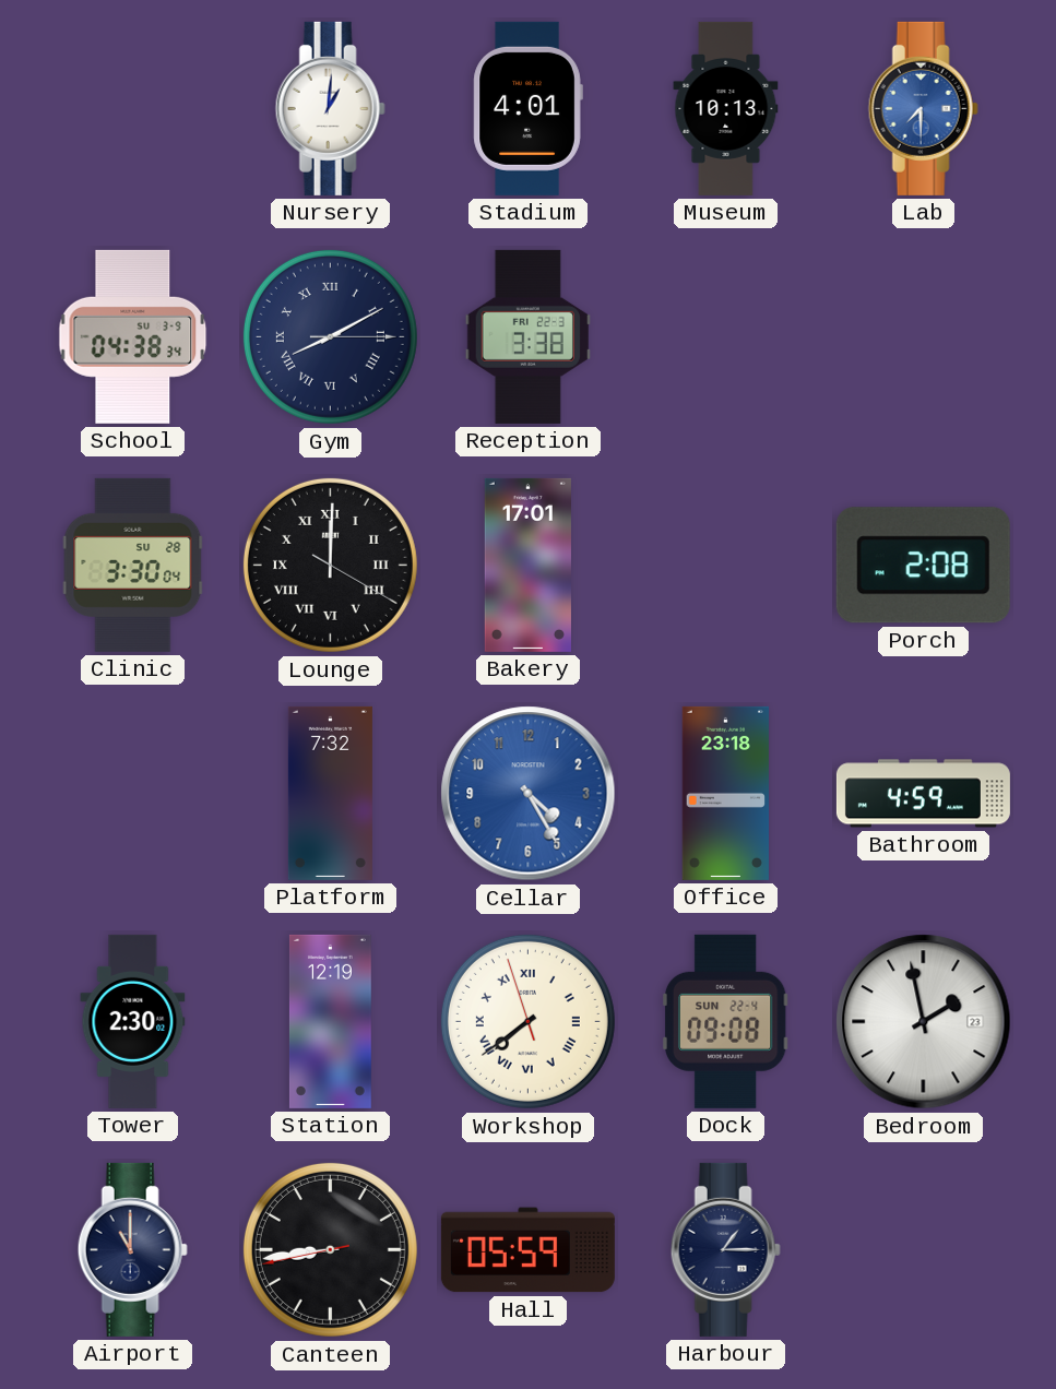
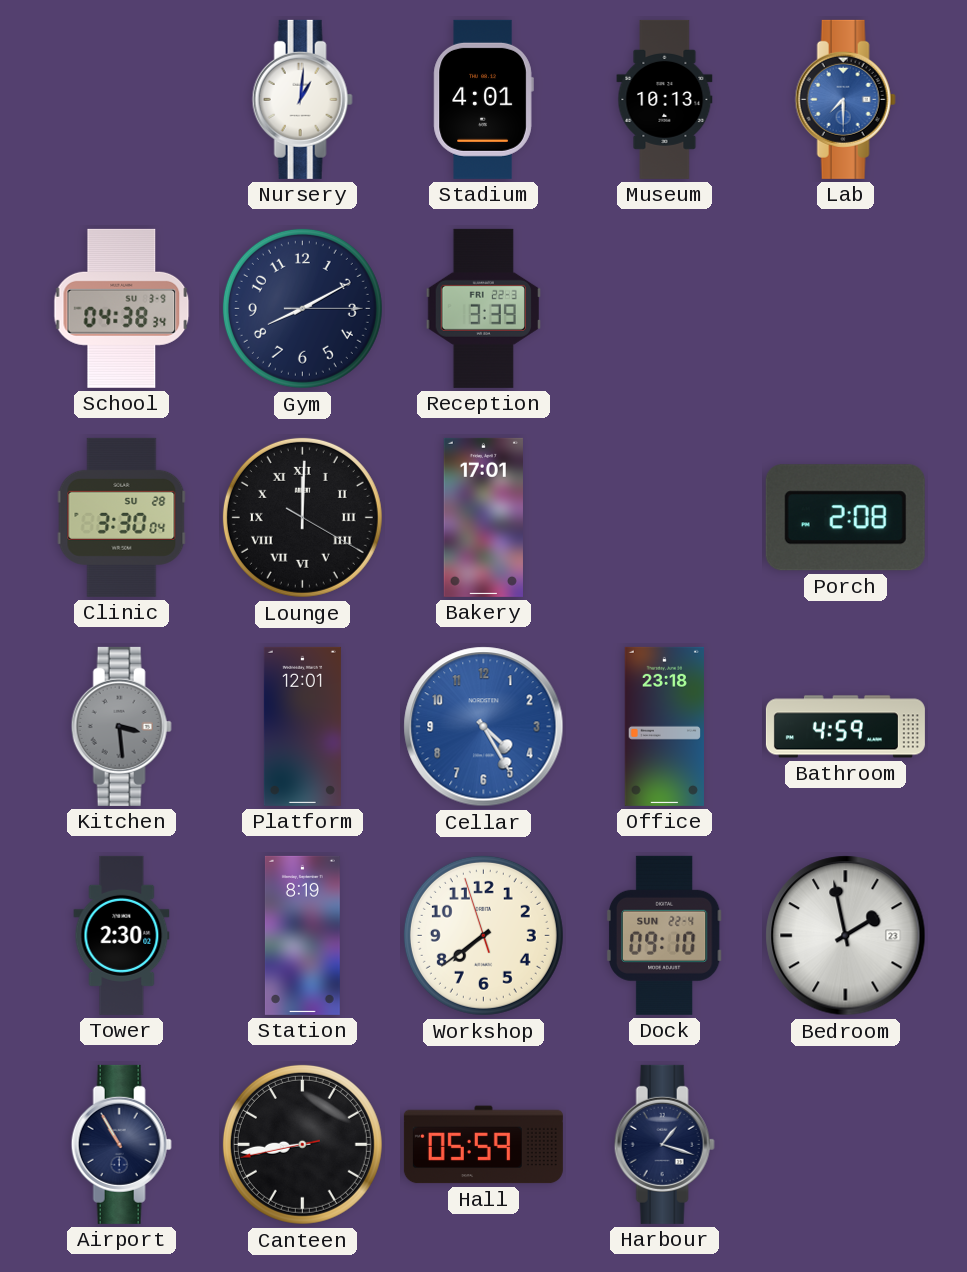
Gym numerals: Roman -> Arabic
Reception: 3:38 -> 3:39
Kitchen: none -> 3:29
Platform: 7:32 -> 12:01
Station: 12:19 -> 8:19
Workshop numerals: Roman -> Arabic
Dock: 09:08 -> 09:10
Airport: 11:00 -> 10:55
Harbour: 1:15 -> 1:18
